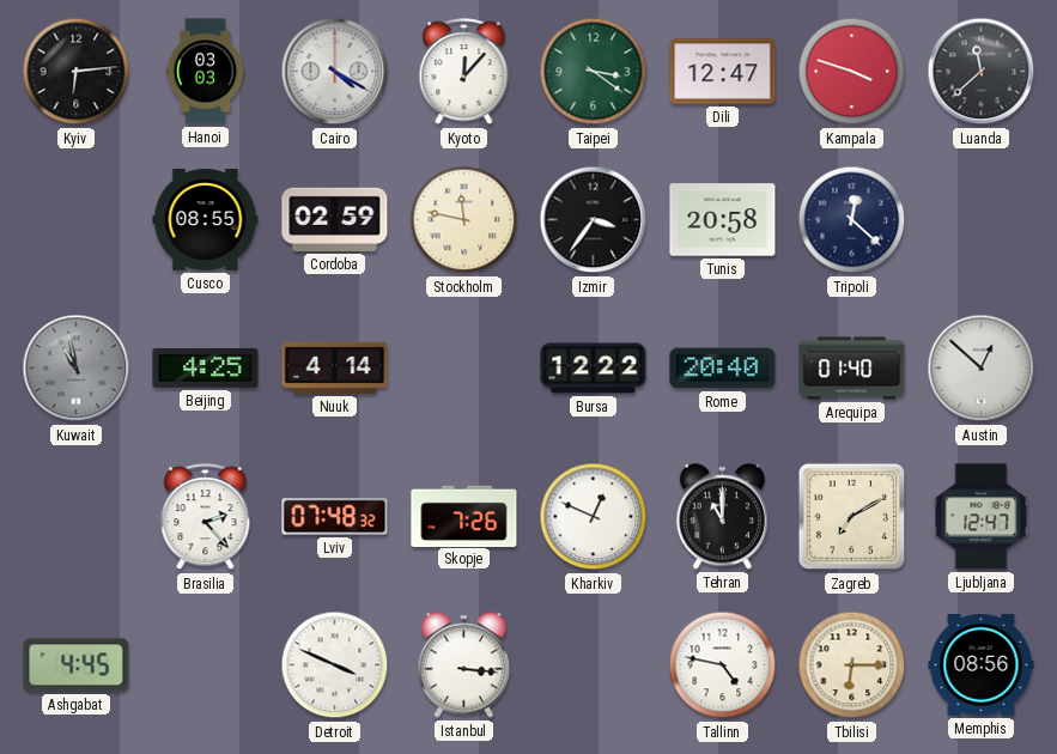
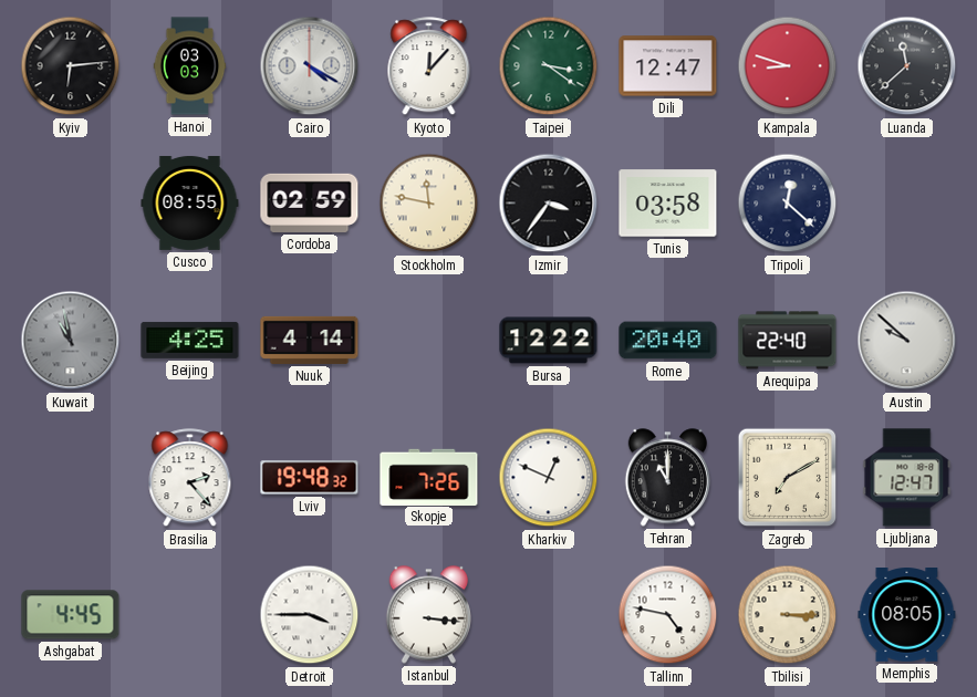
Kampala: 3:48 -> 8:48
Tunis: 20:58 -> 03:58
Arequipa: 01:40 -> 22:40
Austin: 12:52 -> 9:52
Lviv: 07:48 -> 19:48
Detroit: 3:49 -> 3:45
Tbilisi: 6:15 -> 3:15
Memphis: 08:56 -> 08:05
